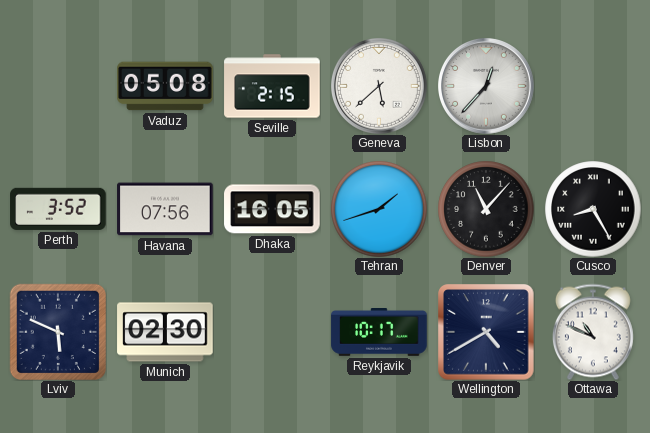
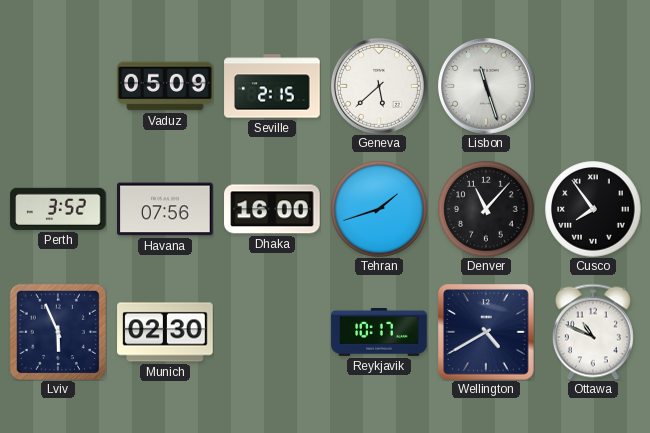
Vaduz: 05:08 -> 05:09
Lisbon: 12:37 -> 11:27
Dhaka: 16:05 -> 16:00
Cusco: 8:25 -> 7:54
Lviv: 5:49 -> 5:56
